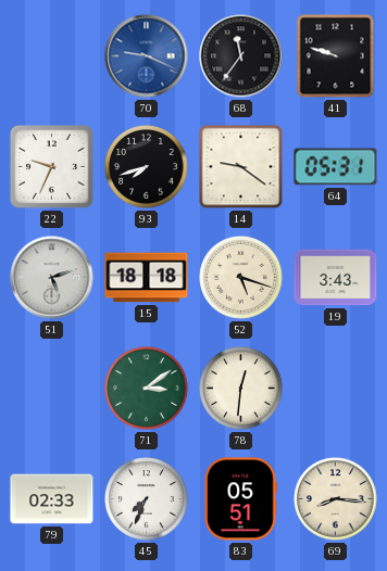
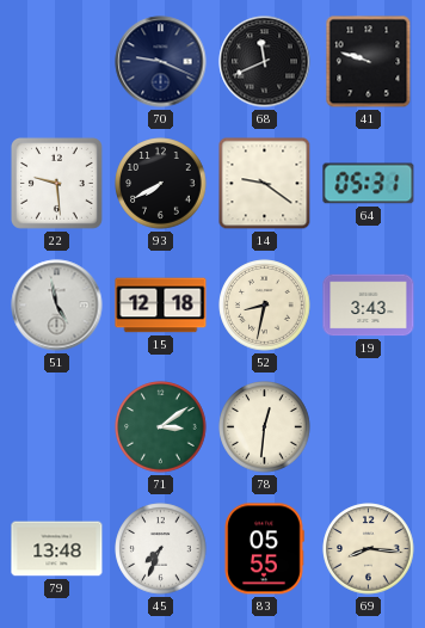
70 dial: blue -> navy
68: 11:36 -> 11:41
22: 9:34 -> 9:29
93: 7:42 -> 7:40
51: 5:12 -> 4:58
15: 18:18 -> 12:18
52: 5:18 -> 8:32
79: 02:33 -> 13:48
83: 05:51 -> 05:55
